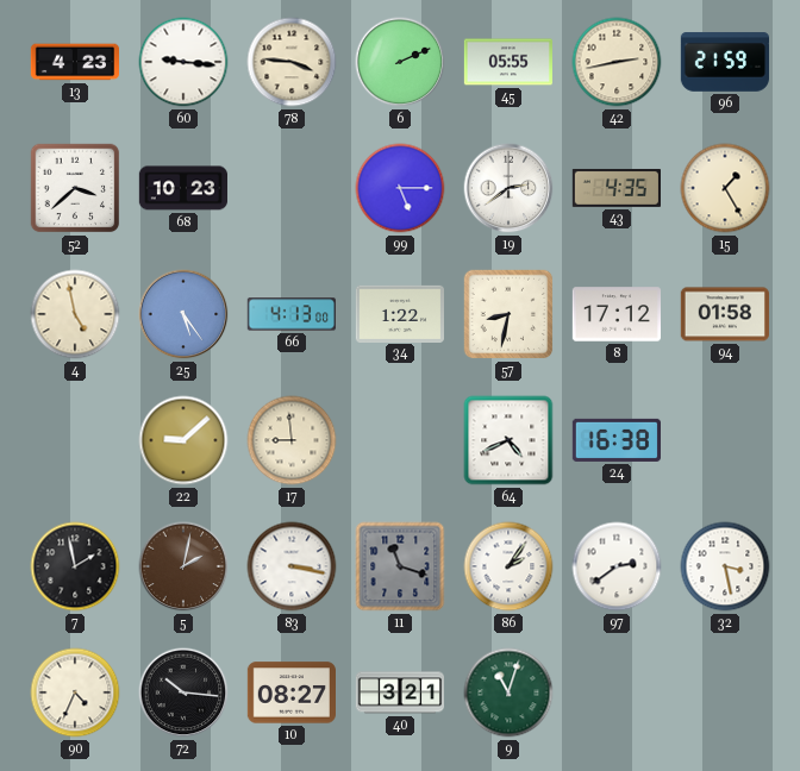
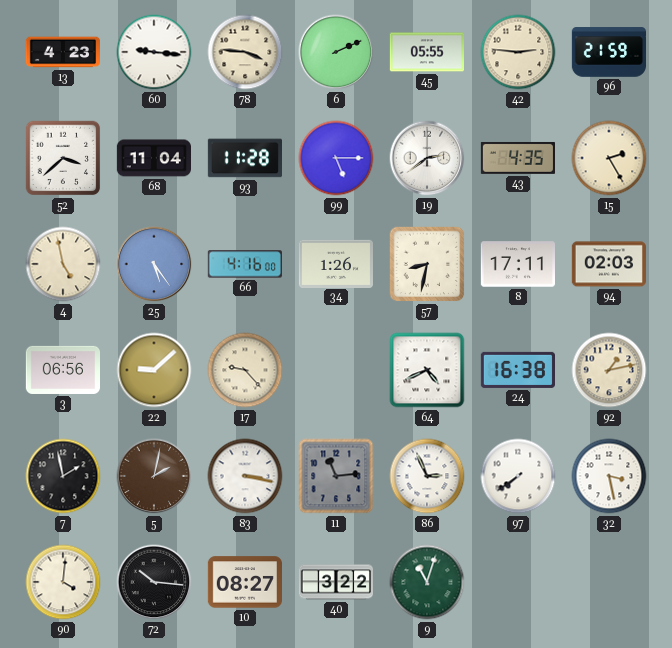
42: 2:43 -> 2:46
68: 10:23 -> 11:04
93: none -> 11:28
15: 1:25 -> 2:25
66: 4:13 -> 4:16
34: 1:22 -> 1:26
8: 17:12 -> 17:11
94: 01:58 -> 02:03
3: none -> 06:56
17: 8:59 -> 9:23
92: none -> 1:13
11: 11:18 -> 11:14
86: 2:06 -> 2:56
97: 2:39 -> 7:39
90: 4:34 -> 4:01
40: 3:21 -> 3:22
